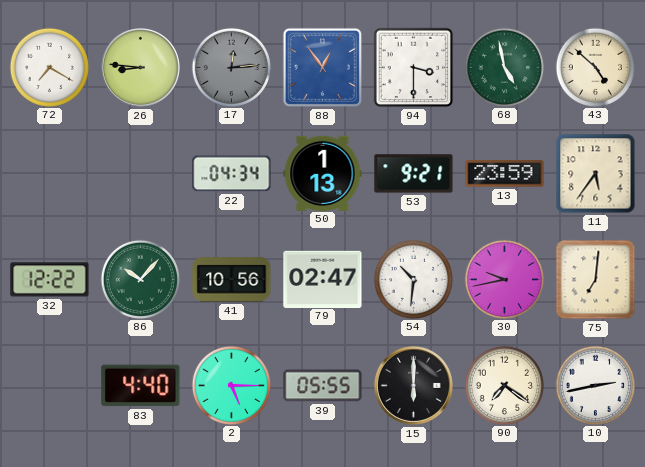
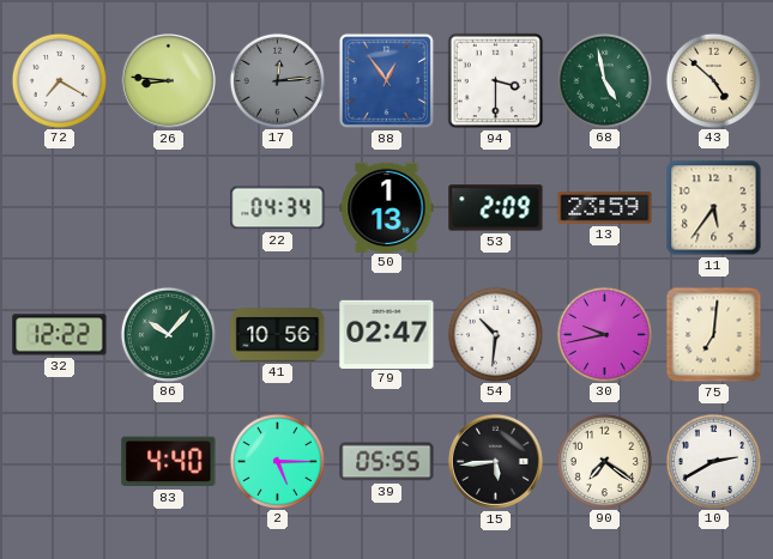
53: 9:21 -> 2:09
15: 6:00 -> 5:44
10: 2:43 -> 2:40
